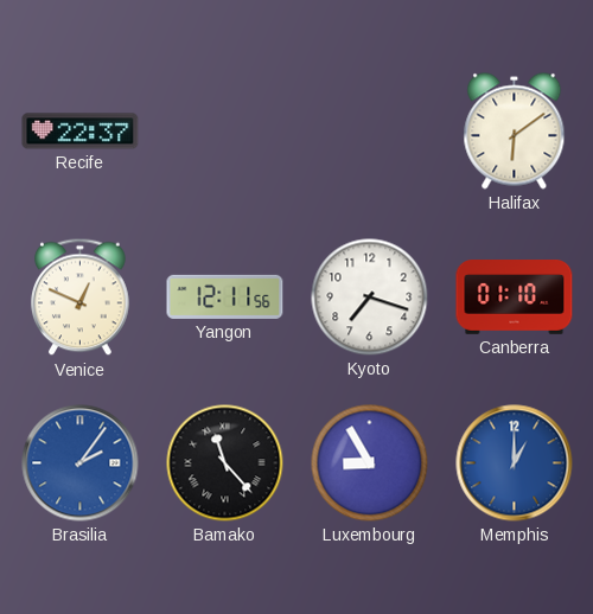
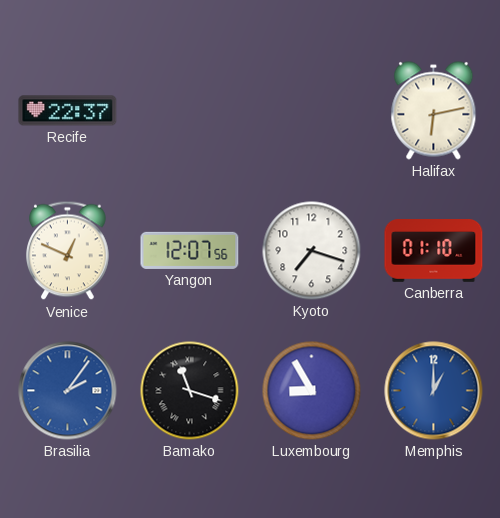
Halifax: 6:09 -> 6:13
Yangon: 12:11 -> 12:07
Bamako: 11:23 -> 11:18
